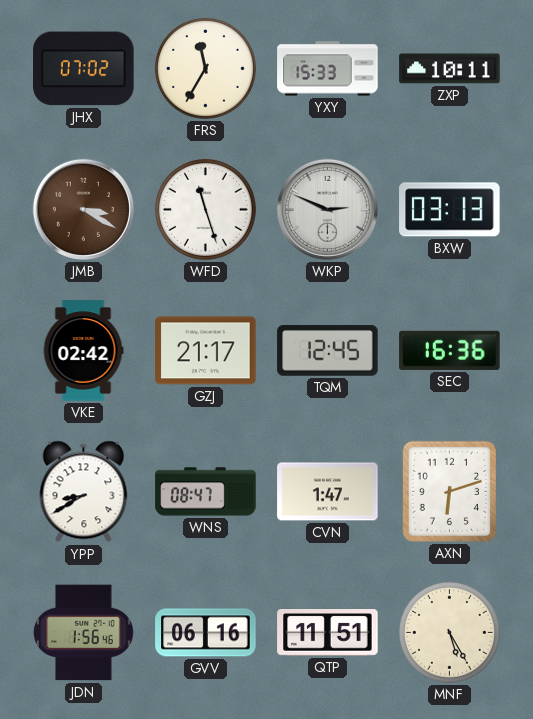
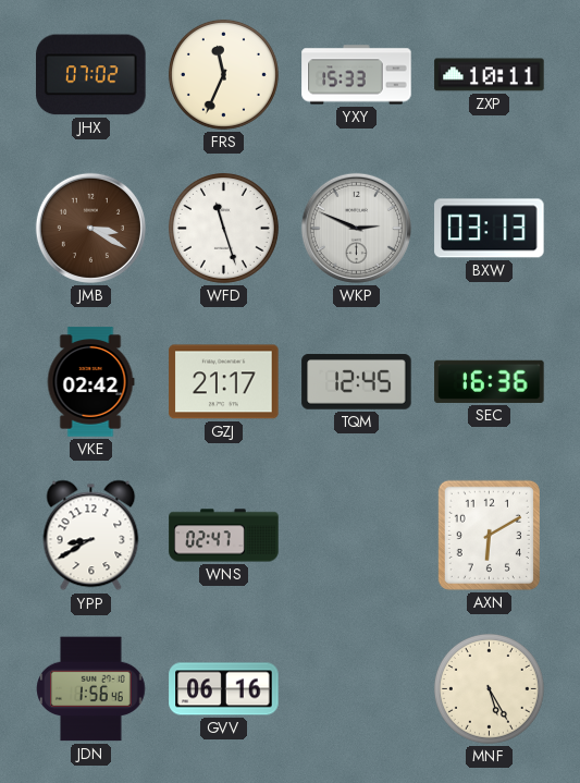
FRS: 11:35 -> 11:34
WNS: 08:47 -> 02:47
CVN: 1:47 -> none
AXN: 6:12 -> 6:10
QTP: 11:51 -> none
